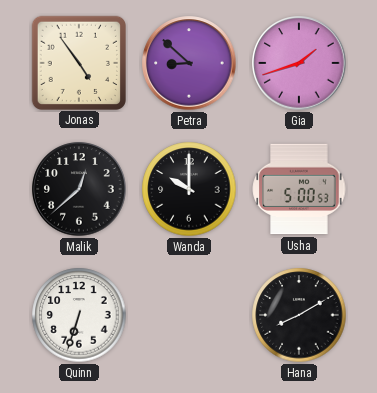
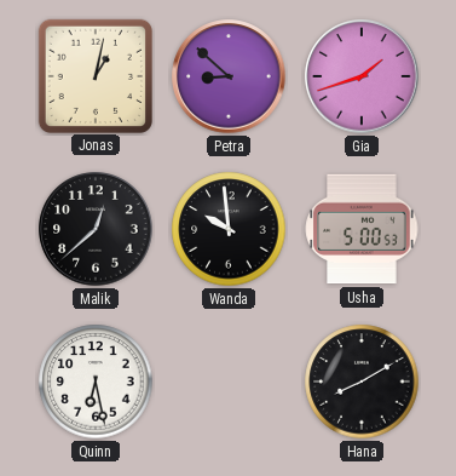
Jonas: 4:54 -> 1:02
Wanda: 10:00 -> 9:59
Quinn: 6:33 -> 6:28
